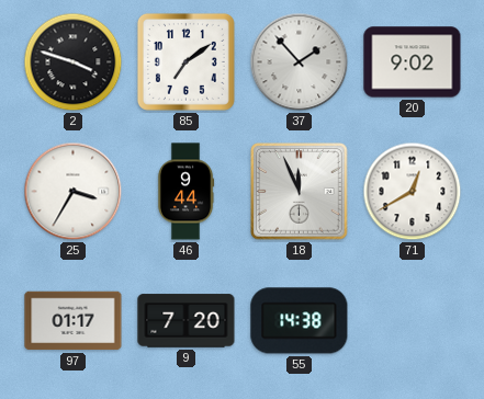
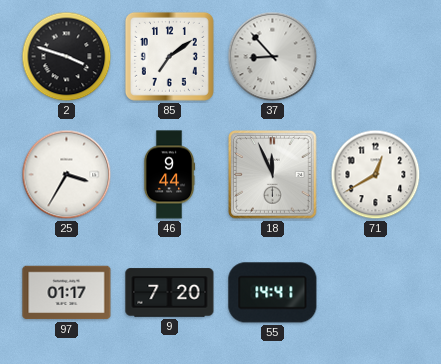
37: 1:53 -> 8:53
20: 9:02 -> none
55: 14:38 -> 14:41
